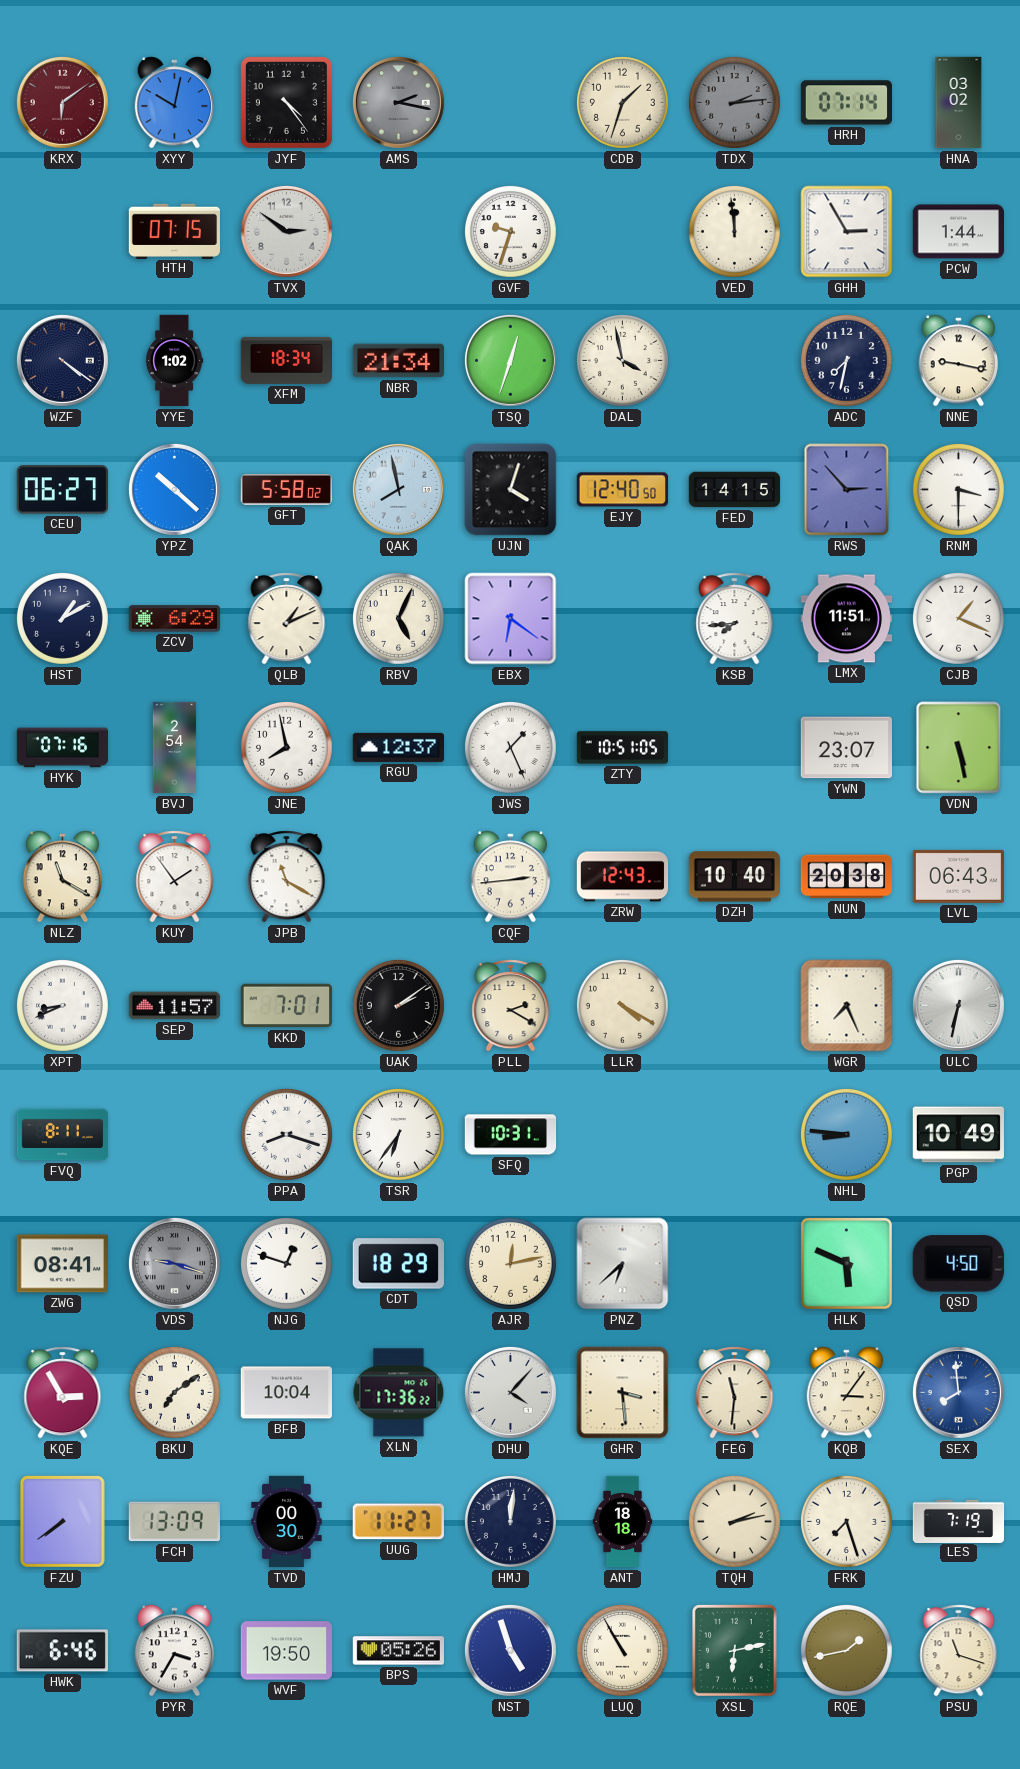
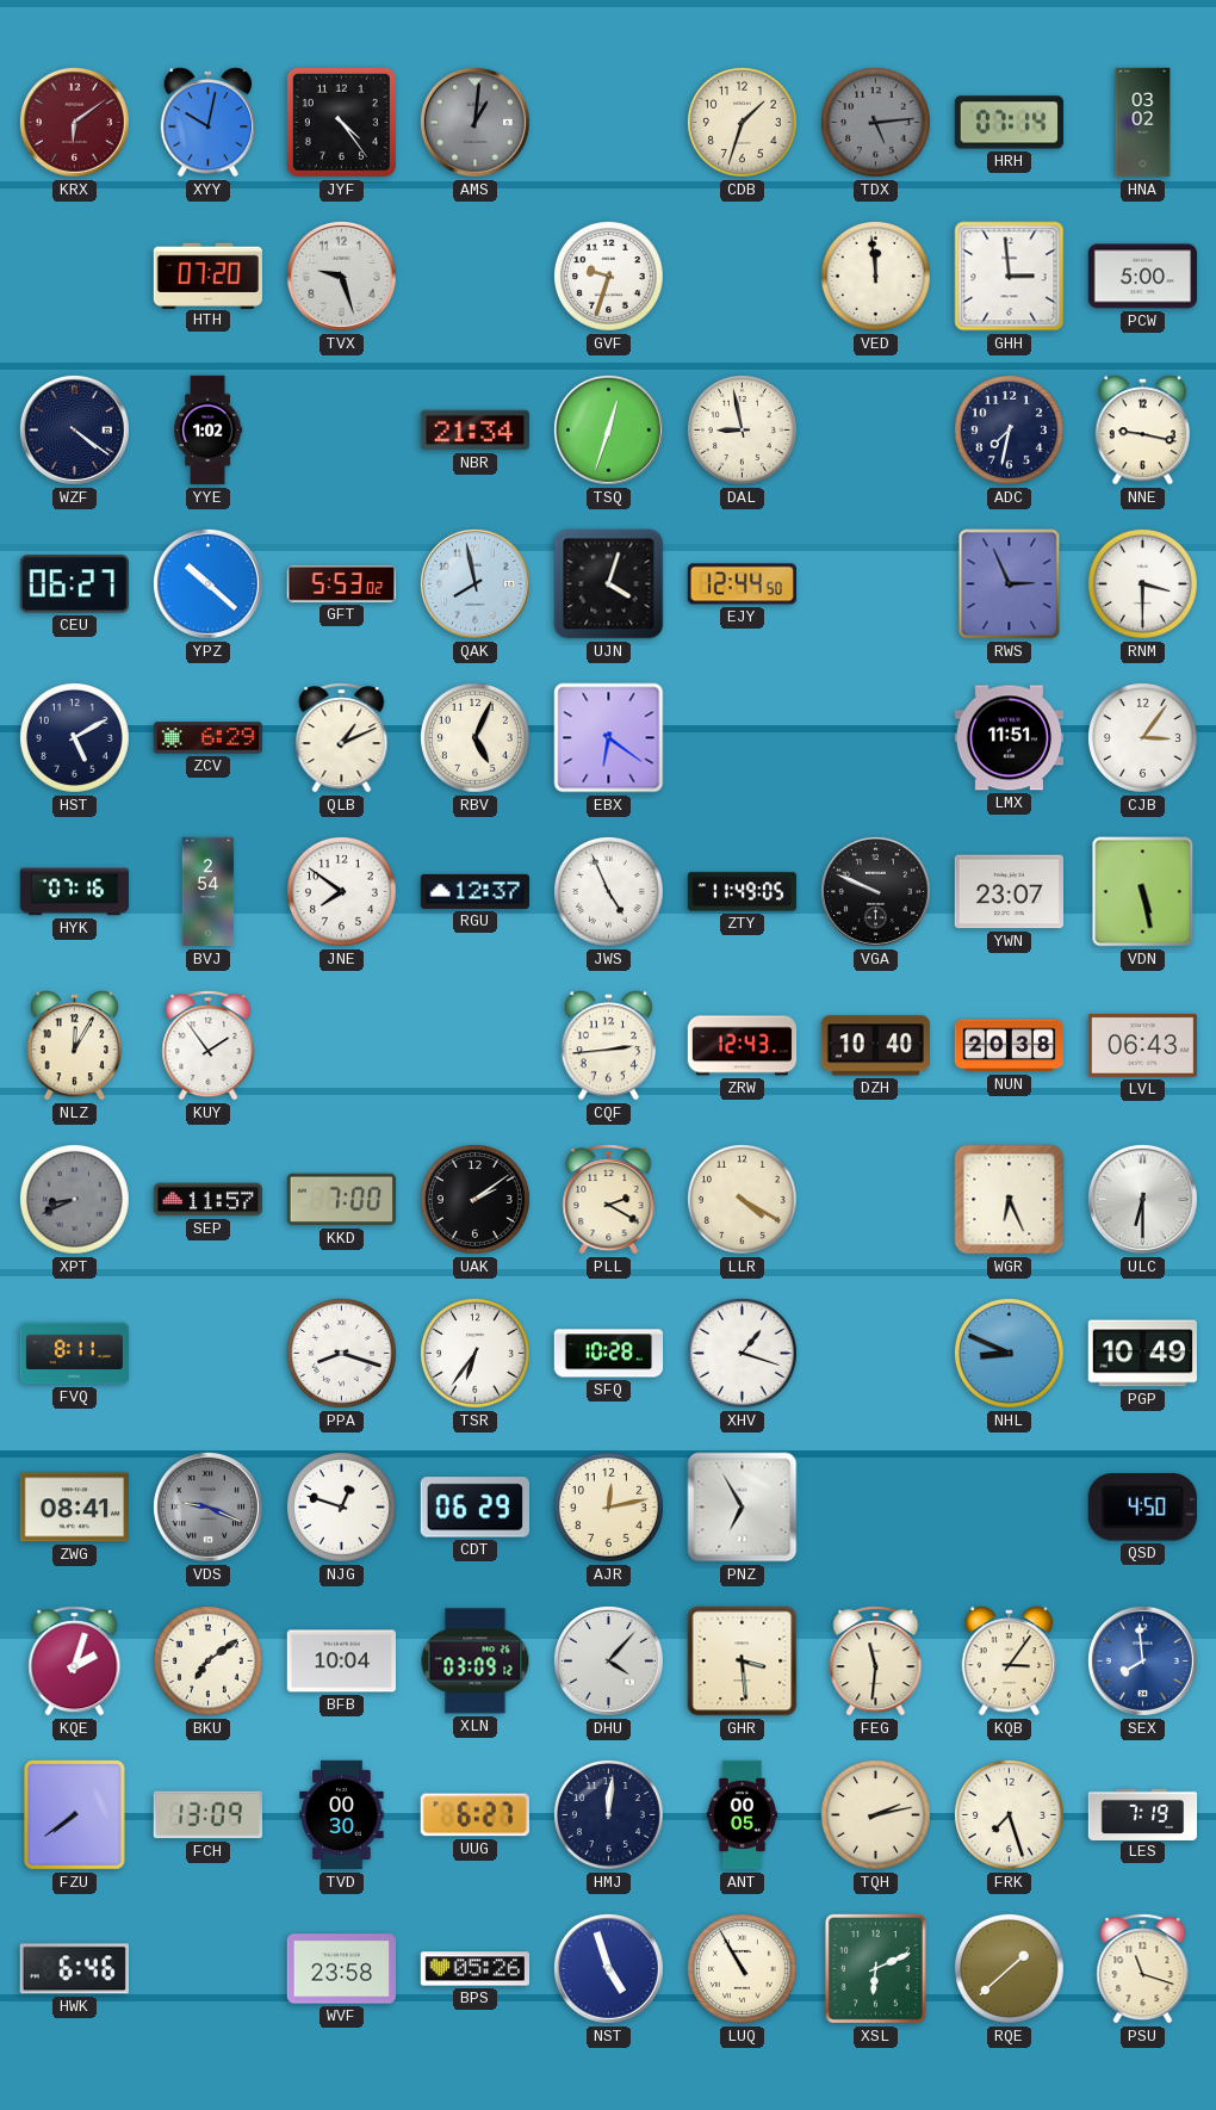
AMS: 2:17 -> 1:01
TDX: 2:14 -> 5:14
HTH: 07:15 -> 07:20
TVX: 2:51 -> 9:27
GHH: 2:55 -> 2:59
PCW: 1:44 -> 5:00
XFM: 18:34 -> none
DAL: 3:58 -> 8:58
GFT: 5:58 -> 5:53
EJY: 12:40 -> 12:44
FED: 14:15 -> none
RWS: 2:53 -> 2:56
HST: 1:10 -> 5:10
KSB: 7:44 -> none
CJB: 1:19 -> 3:06
JNE: 7:58 -> 7:51
JWS: 1:26 -> 4:56
ZTY: 10:51 -> 11:49
VGA: none -> 9:49
NLZ: 11:20 -> 12:05
JPB: 11:20 -> none
XPT dial: white -> grey
KKD: 7:01 -> 7:00
WGR: 7:26 -> 6:26
ULC: 6:32 -> 6:30
SFQ: 10:31 -> 10:28
XHV: none -> 1:18
NHL: 8:46 -> 8:49
VDS: 9:18 -> 9:19
CDT: 18:29 -> 06:29
PNZ: 6:38 -> 6:55
HLK: 5:49 -> none
KQE: 2:55 -> 2:03
XLN: 17:36 -> 03:09
UUG: 11:27 -> 6:27
ANT: 18:18 -> 00:05
PYR: 3:35 -> none
WVF: 19:50 -> 23:58
XSL: 6:13 -> 6:11
RQE: 1:43 -> 1:38
